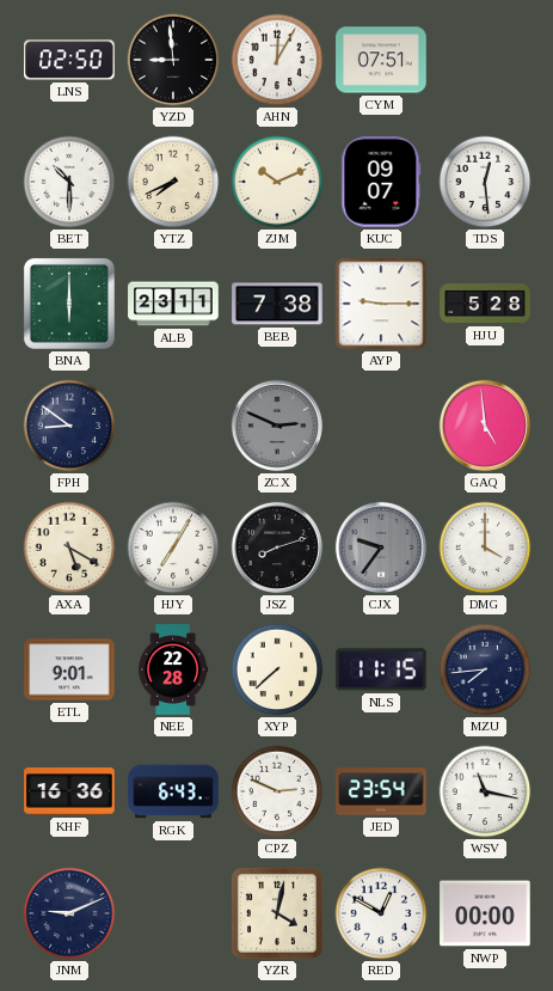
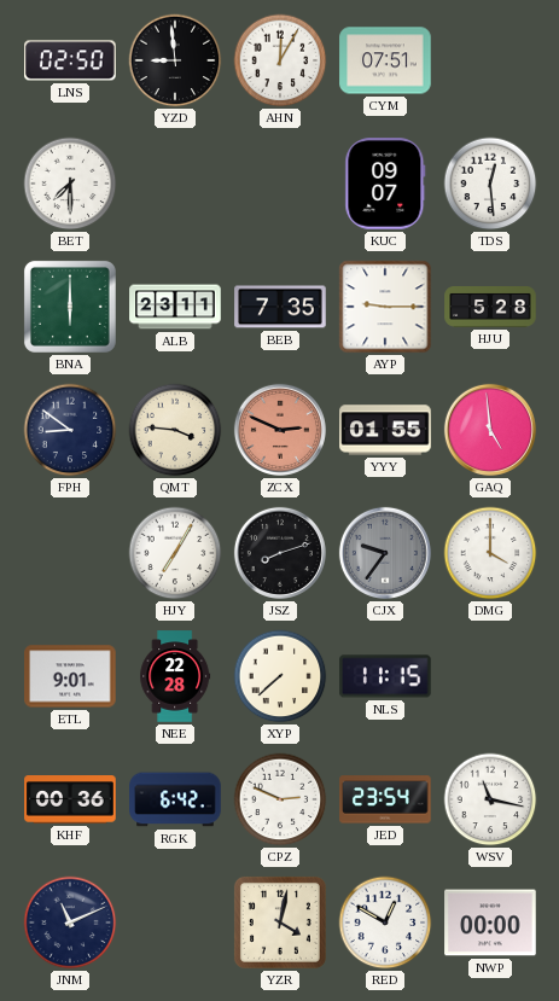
BET: 10:30 -> 7:30
YTZ: 7:41 -> none
ZJM: 10:11 -> none
BEB: 7:38 -> 7:35
QMT: none -> 3:46
ZCX dial: grey -> salmon
YYY: none -> 01:55
AXA: 5:20 -> none
MZU: 7:44 -> none
KHF: 16:36 -> 00:36
RGK: 6:43 -> 6:42
JNM: 9:11 -> 11:11
